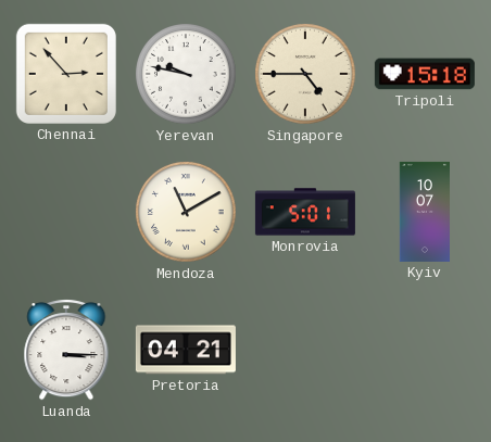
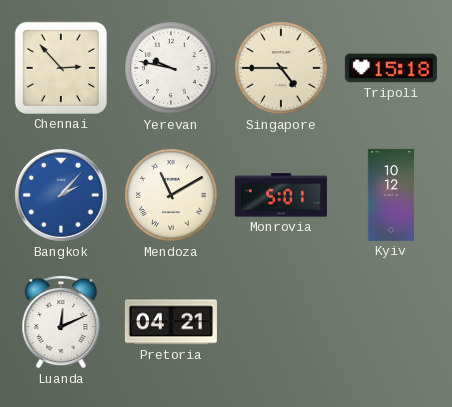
Bangkok: none -> 2:07
Kyiv: 10:07 -> 10:12
Luanda: 3:15 -> 12:11
